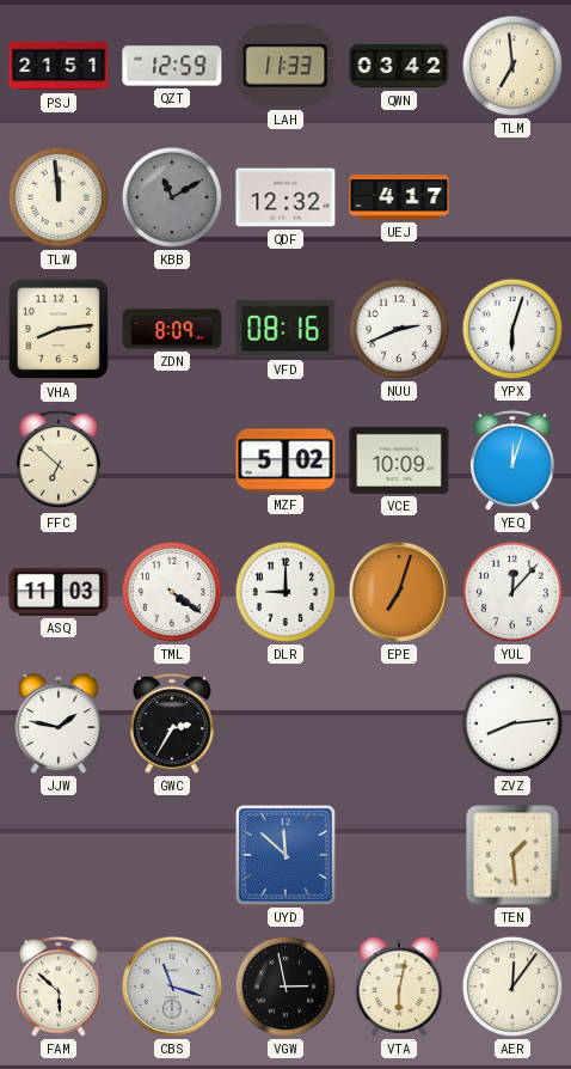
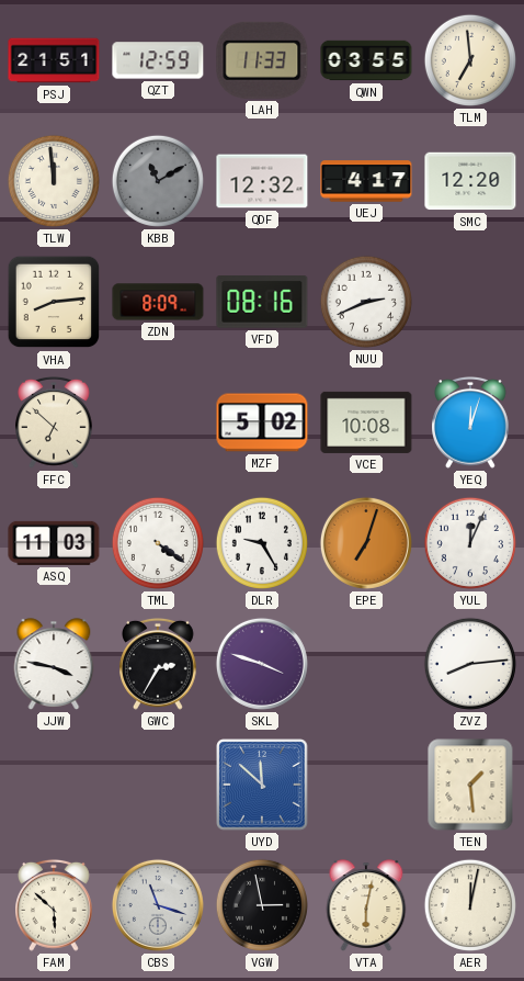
QWN: 03:42 -> 03:55
SMC: none -> 12:20
YPX: 6:03 -> none
VCE: 10:09 -> 10:08
DLR: 9:00 -> 9:25
YUL: 12:07 -> 12:04
JJW: 1:47 -> 3:47
SKL: none -> 3:48
AER: 12:06 -> 12:02
